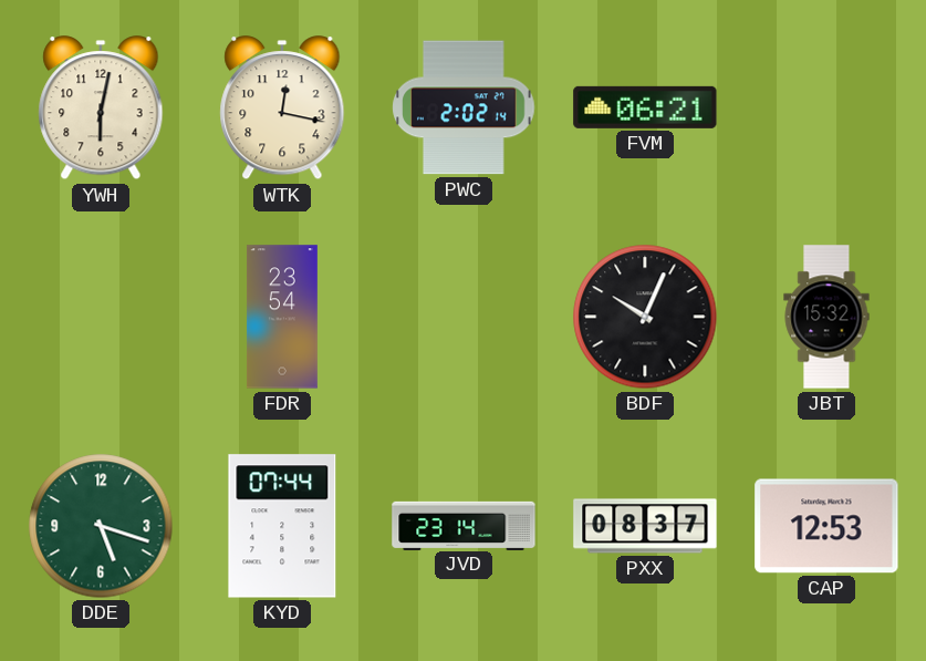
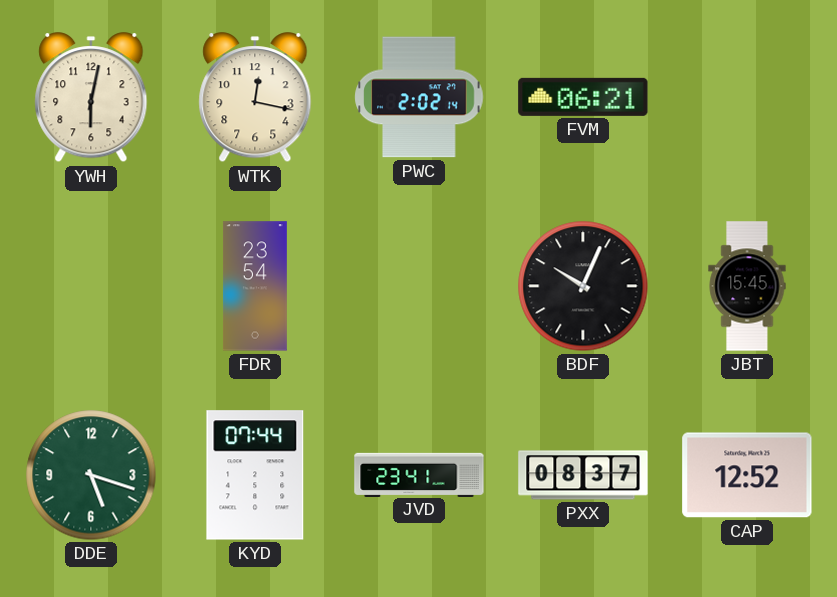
JBT: 15:32 -> 15:45
JVD: 23:14 -> 23:41
CAP: 12:53 -> 12:52
